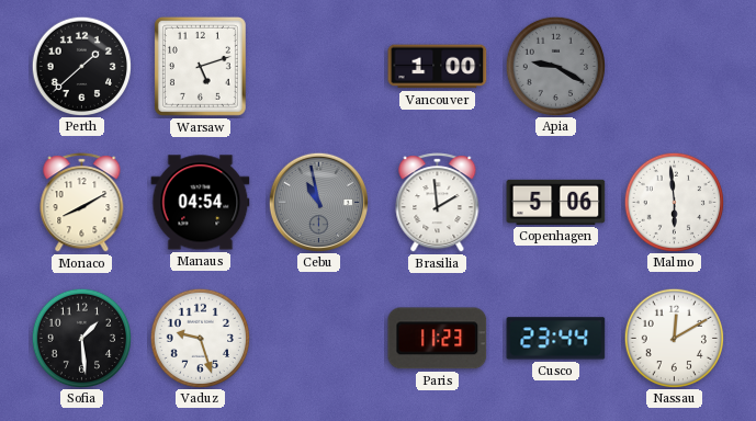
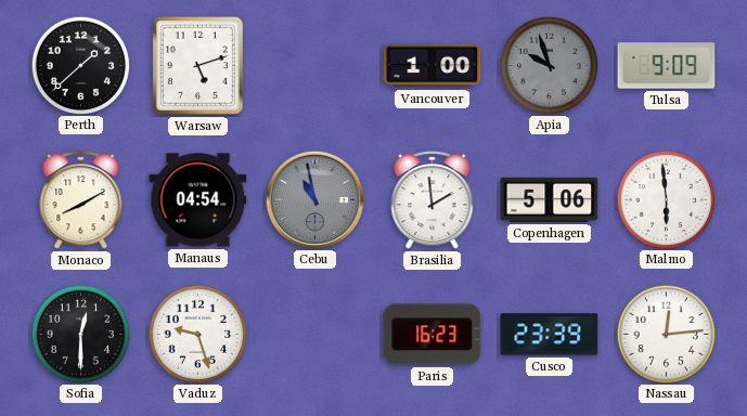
Apia: 9:20 -> 9:57
Tulsa: none -> 9:09
Sofia: 1:29 -> 12:30
Paris: 11:23 -> 16:23
Cusco: 23:44 -> 23:39
Nassau: 12:10 -> 12:14
